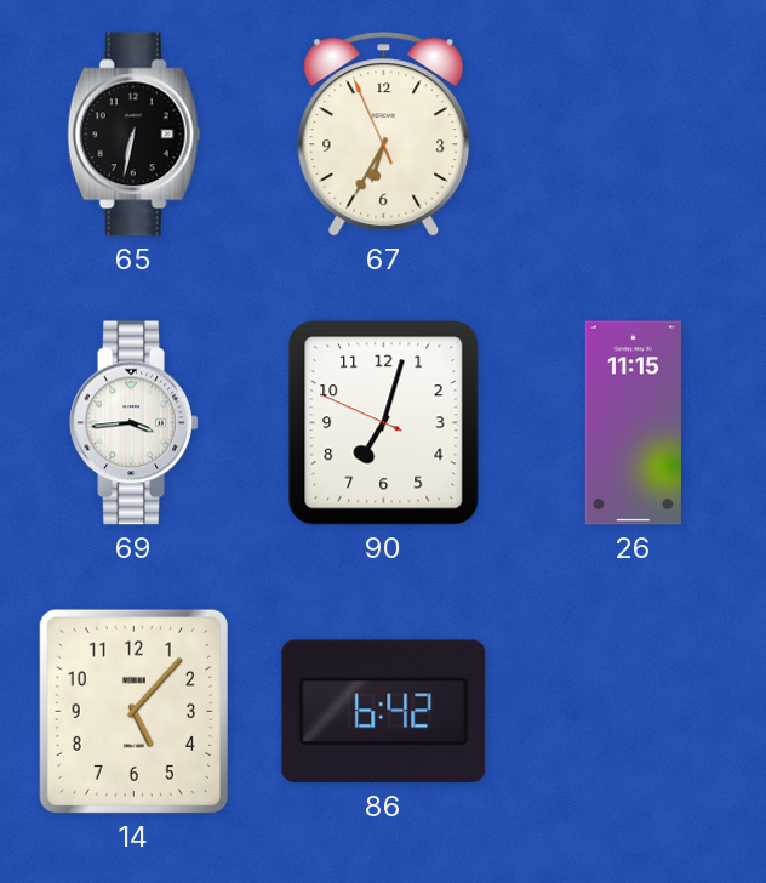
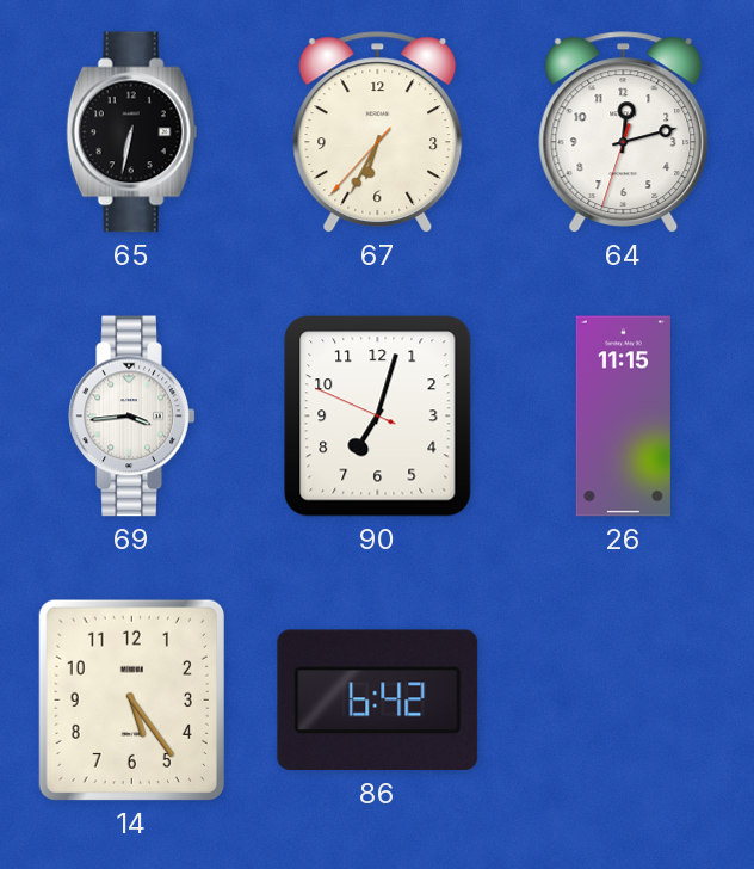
67: 6:34:56 -> 6:34:37
64: none -> 12:12
14: 5:07 -> 5:24
